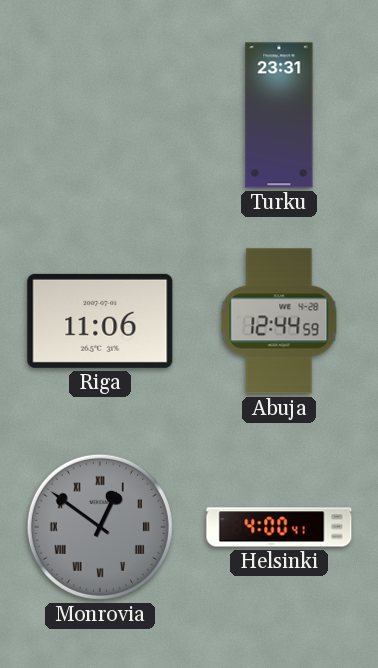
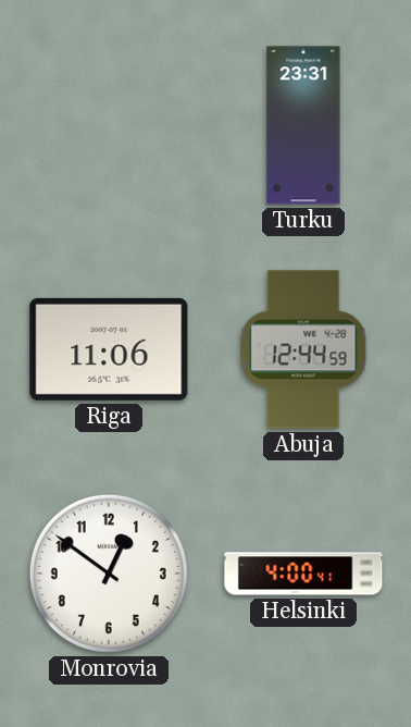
Monrovia dial: grey -> white
Monrovia numerals: Roman -> Arabic
